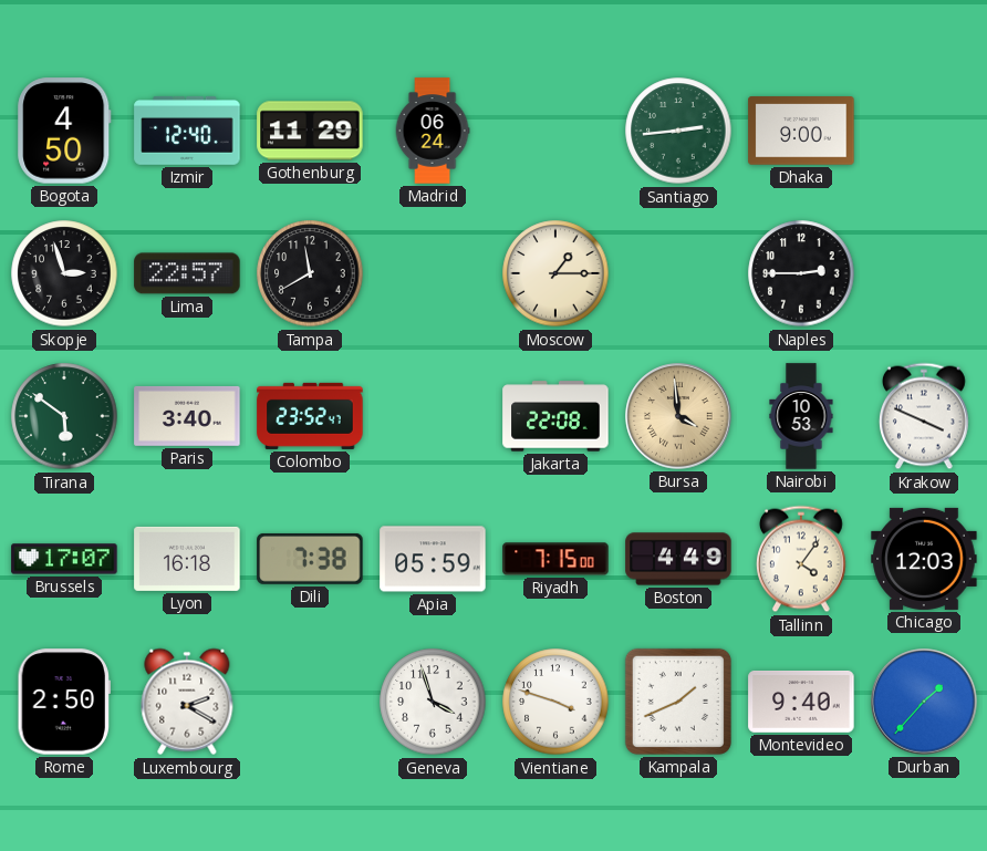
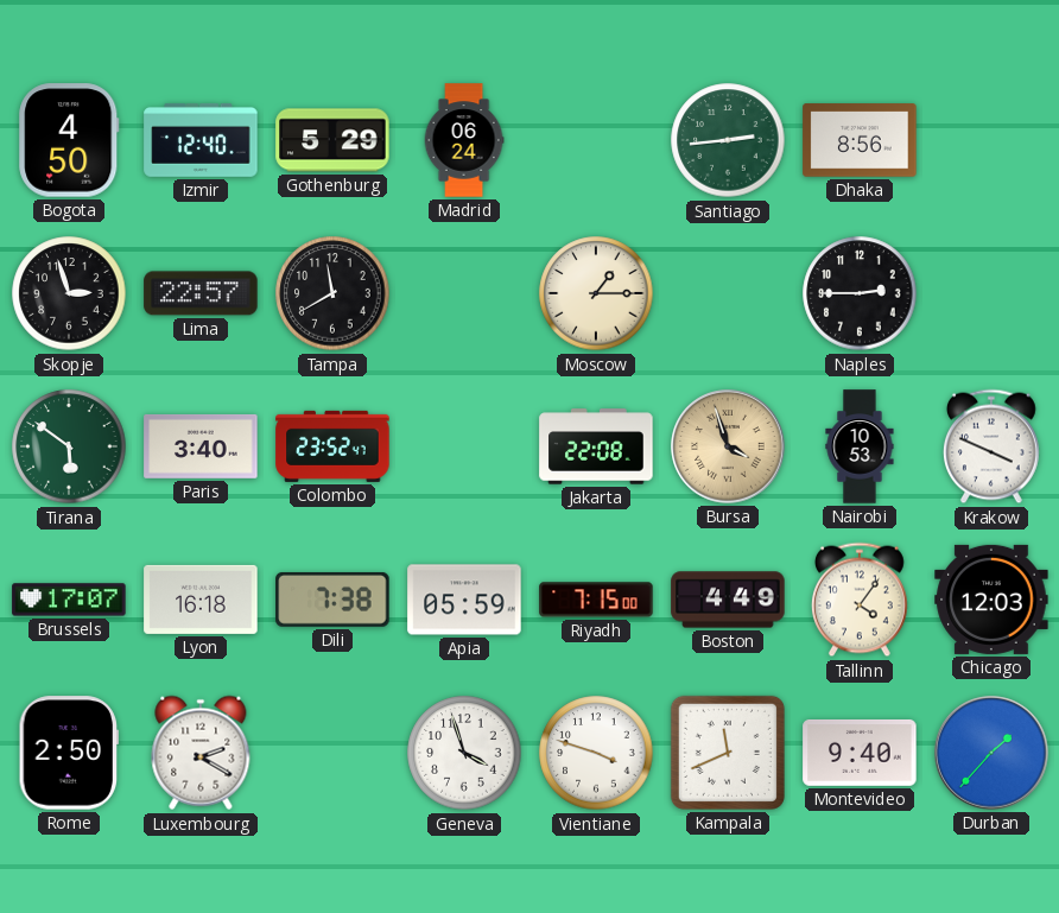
Gothenburg: 11:29 -> 5:29
Dhaka: 9:00 -> 8:56
Bursa: 3:59 -> 3:57
Kampala: 1:41 -> 11:41
